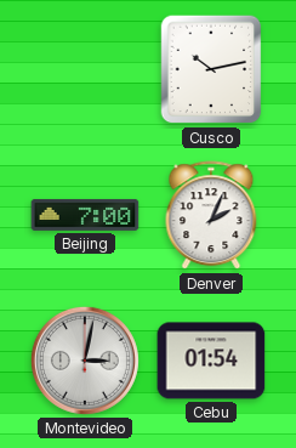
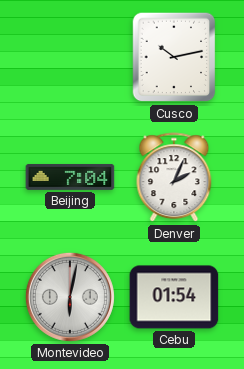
Beijing: 7:00 -> 7:04
Montevideo: 3:02 -> 6:02
